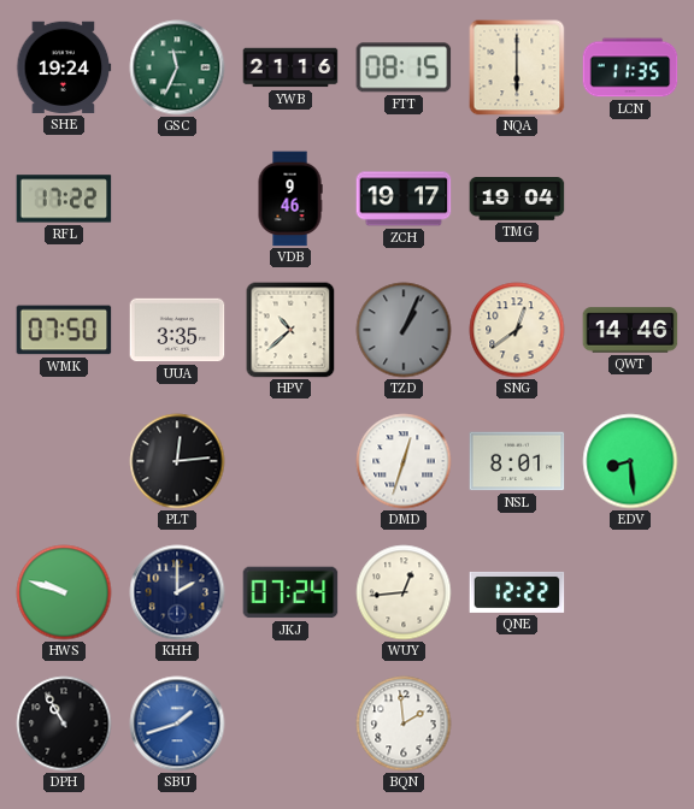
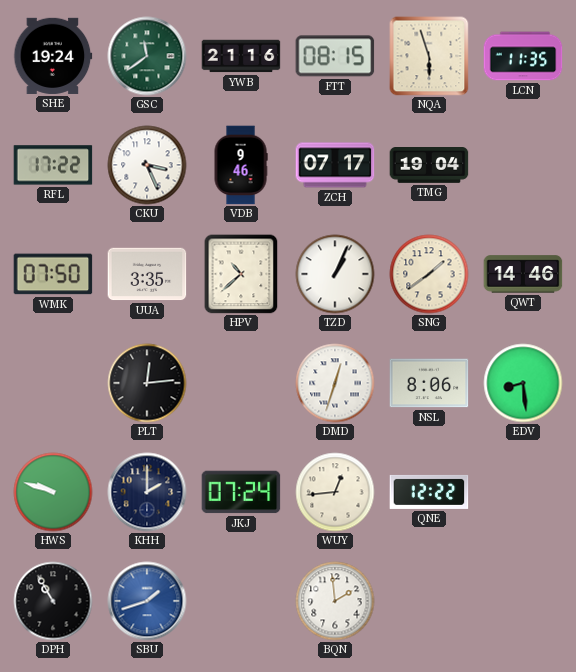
GSC: 11:34 -> 11:39
NQA: 6:00 -> 5:57
CKU: none -> 3:26
ZCH: 19:17 -> 07:17
TZD dial: grey -> white
SNG: 12:39 -> 1:39
NSL: 8:01 -> 8:06
